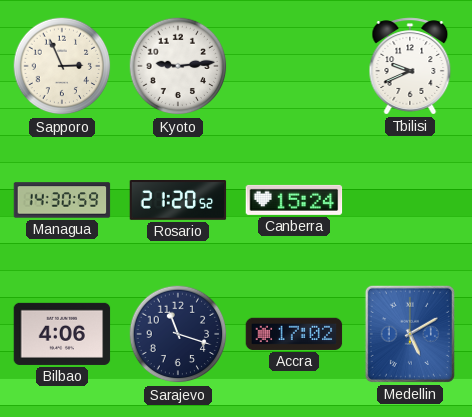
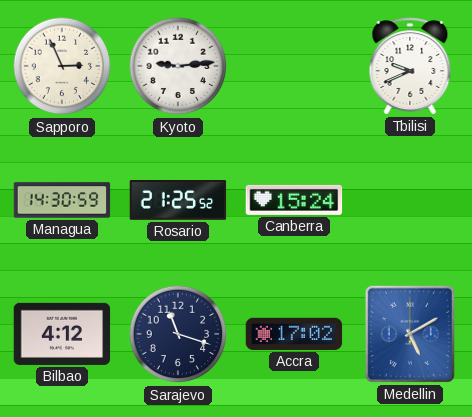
Rosario: 21:20 -> 21:25
Bilbao: 4:06 -> 4:12
